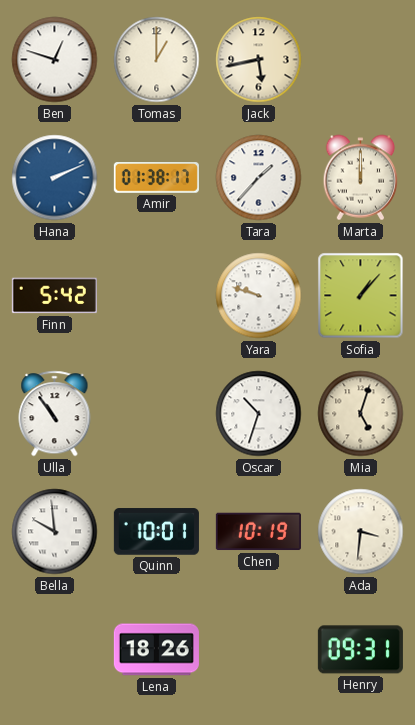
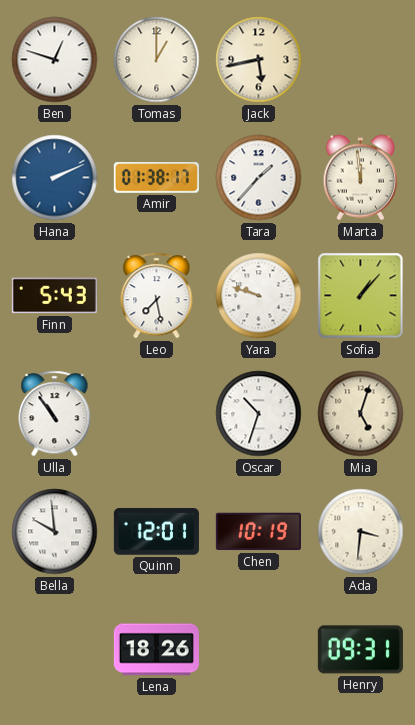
Marta: 12:00 -> 11:59
Finn: 5:42 -> 5:43
Leo: none -> 7:28
Quinn: 10:01 -> 12:01
